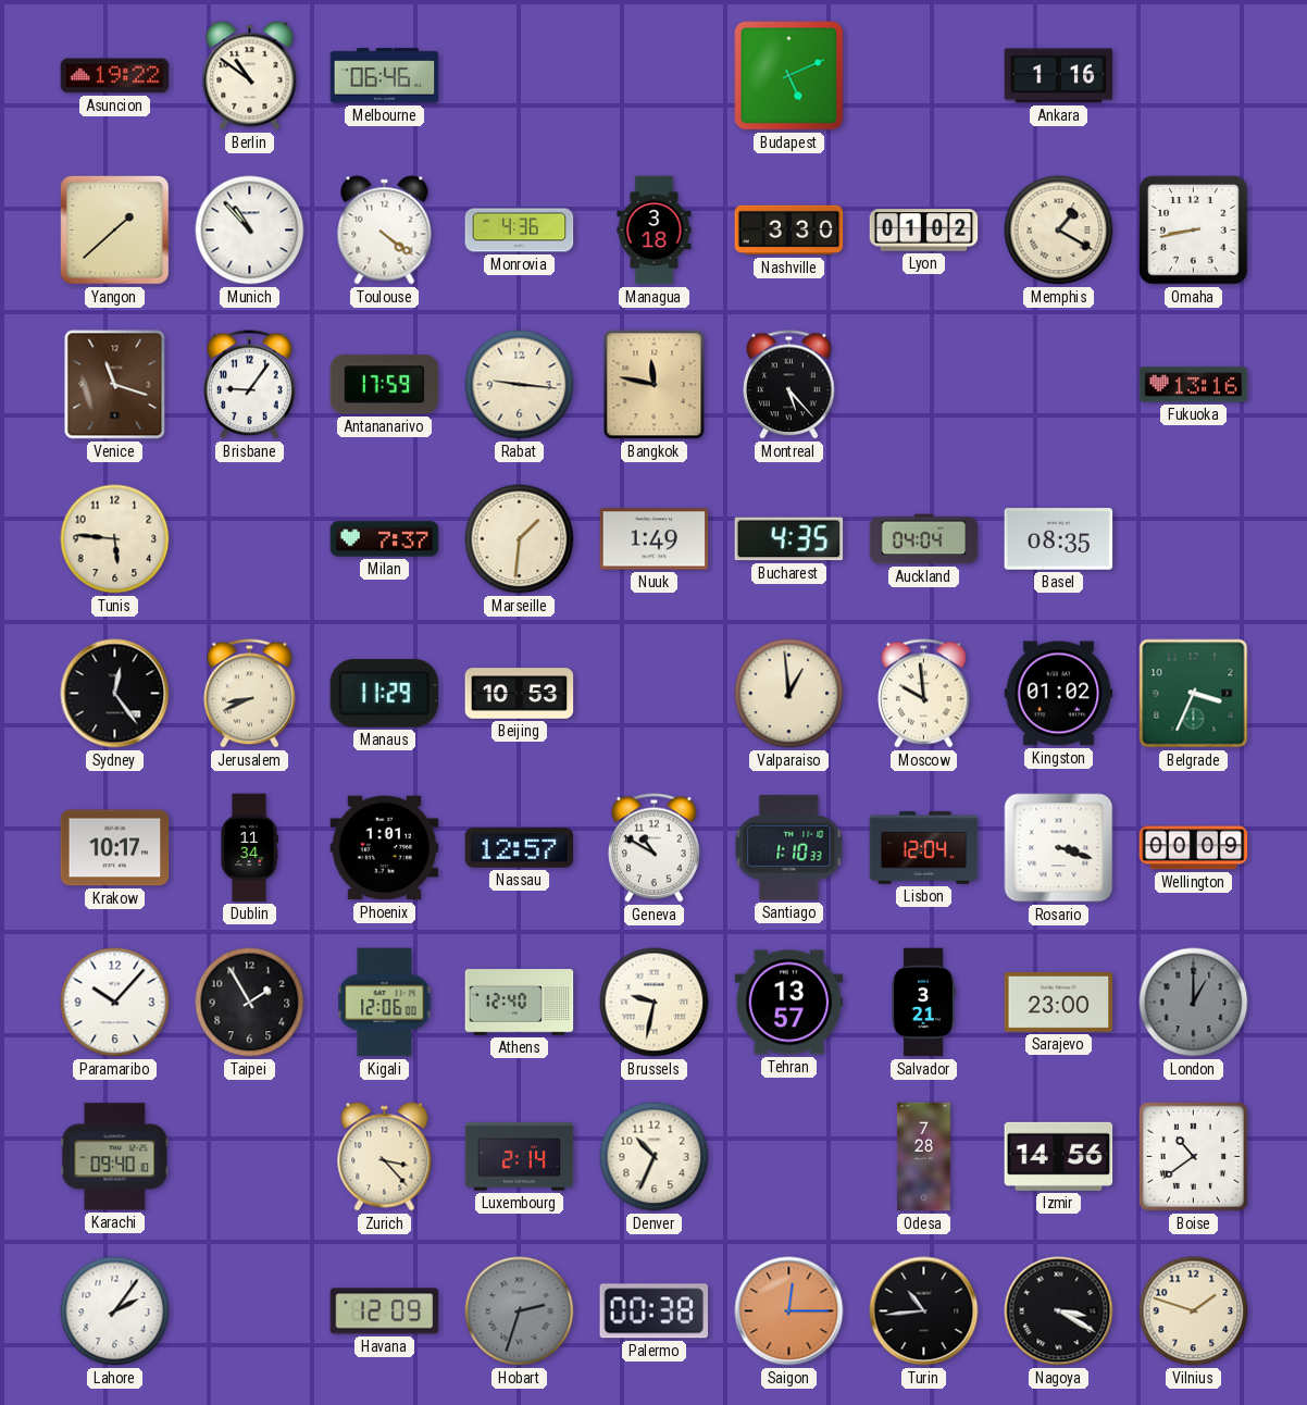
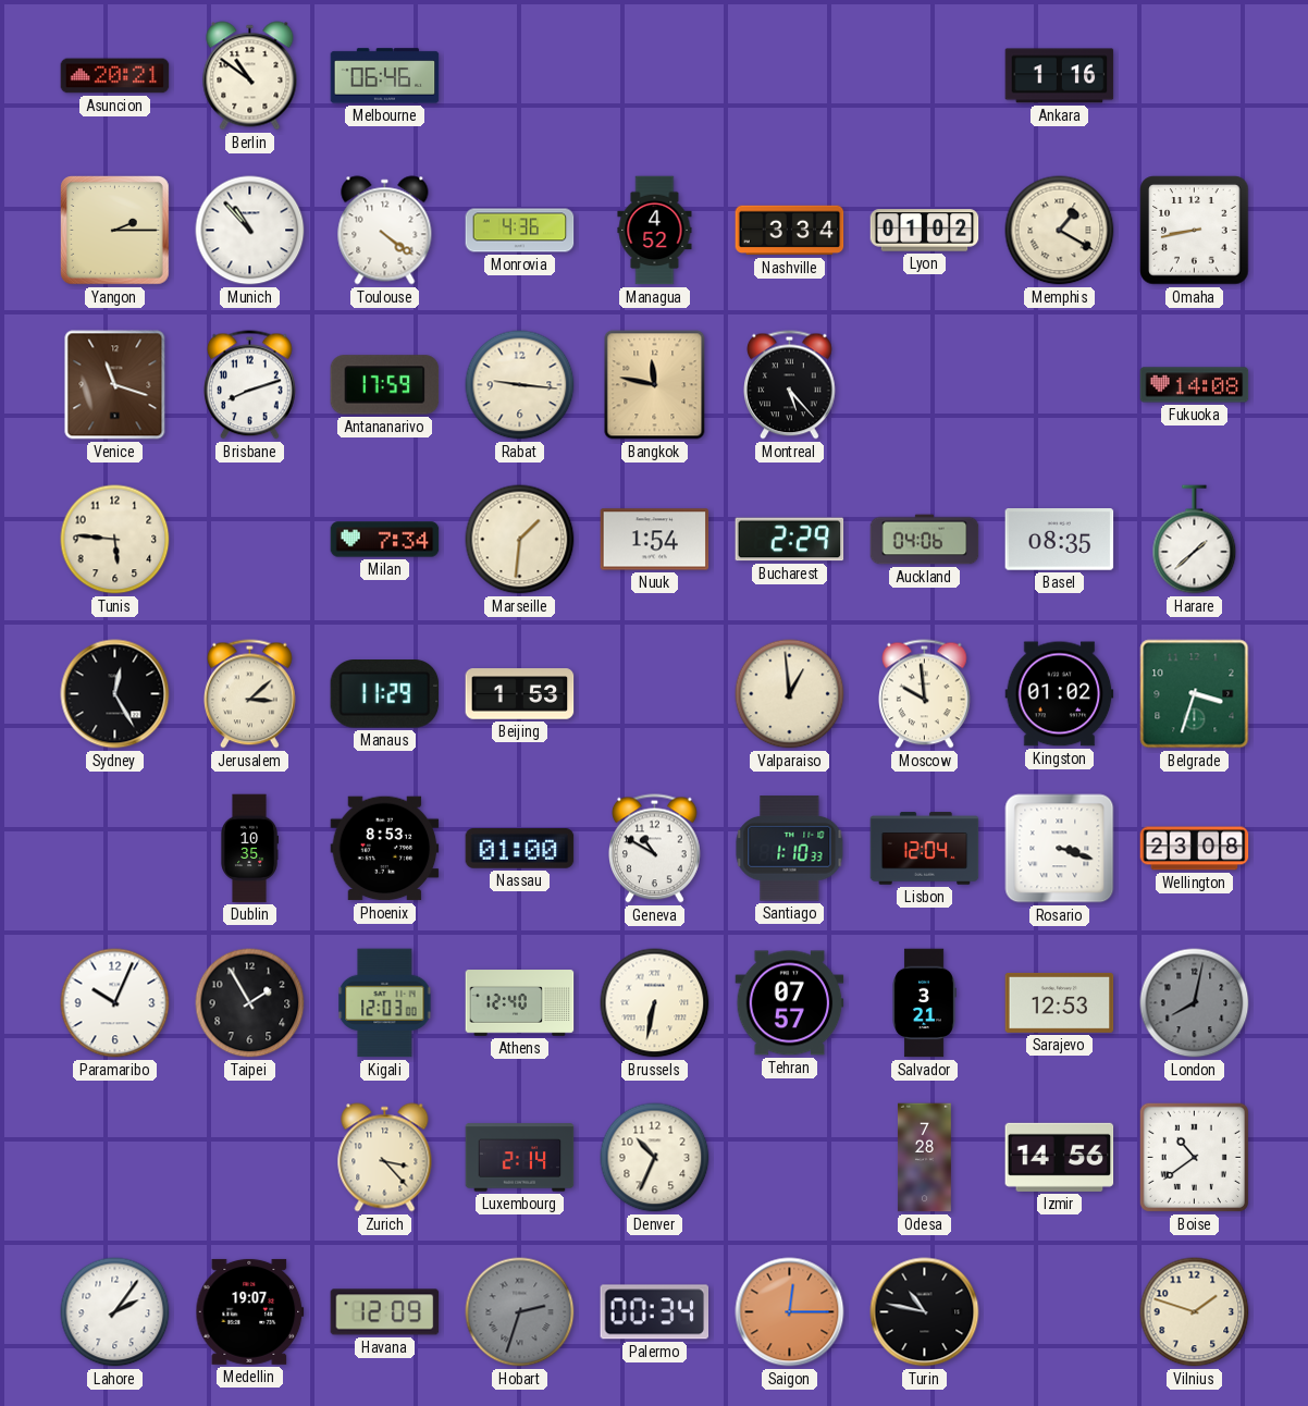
Asuncion: 19:22 -> 20:21
Budapest: 5:11 -> none
Yangon: 1:38 -> 2:15
Managua: 3:18 -> 4:52
Nashville: 3:30 -> 3:34
Brisbane: 9:06 -> 8:12
Fukuoka: 13:16 -> 14:08
Milan: 7:37 -> 7:34
Nuuk: 1:49 -> 1:54
Bucharest: 4:35 -> 2:29
Auckland: 04:04 -> 04:06
Harare: none -> 1:38
Sydney: 12:24 -> 12:25
Jerusalem: 8:41 -> 3:08
Beijing: 10:53 -> 1:53
Belgrade: 3:34 -> 3:33
Krakow: 10:17 -> none
Dublin: 11:34 -> 10:35
Phoenix: 1:01 -> 8:53
Nassau: 12:57 -> 01:00
Wellington: 00:09 -> 23:08
Paramaribo: 10:07 -> 10:04
Kigali: 12:06 -> 12:03
Brussels: 9:32 -> 6:32
Tehran: 13:57 -> 07:57
Sarajevo: 23:00 -> 12:53
London: 1:00 -> 8:02
Karachi: 09:40 -> none
Medellin: none -> 19:07
Palermo: 00:38 -> 00:34
Turin: 10:44 -> 10:47
Nagoya: 3:20 -> none
